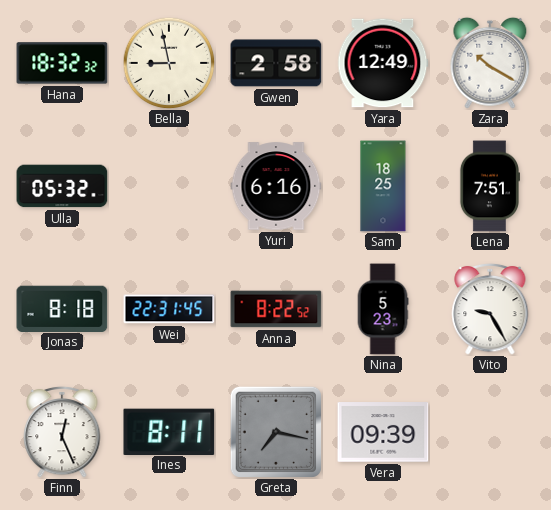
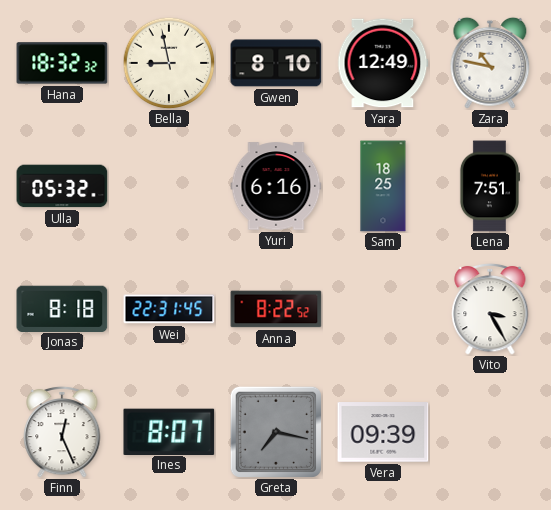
Gwen: 2:58 -> 8:10
Zara: 10:20 -> 10:47
Nina: 5:23 -> none
Vito: 9:25 -> 3:25
Ines: 8:11 -> 8:07
